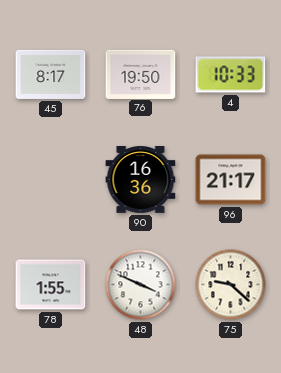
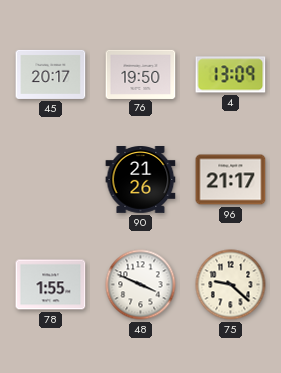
45: 8:17 -> 20:17
4: 10:33 -> 13:09
90: 16:36 -> 21:26
